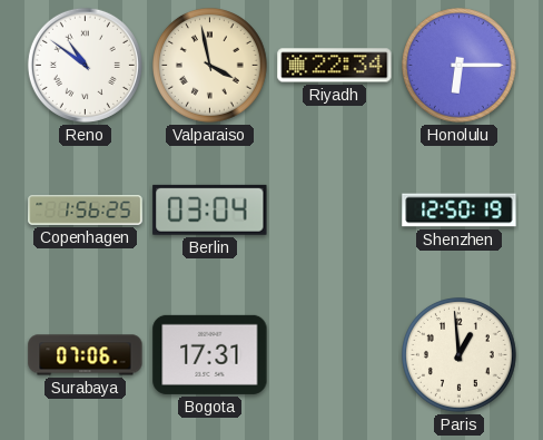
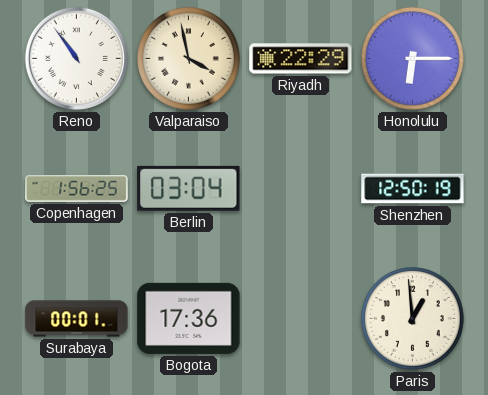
Reno: 10:51 -> 10:54
Riyadh: 22:34 -> 22:29
Surabaya: 07:06 -> 00:01
Bogota: 17:31 -> 17:36
